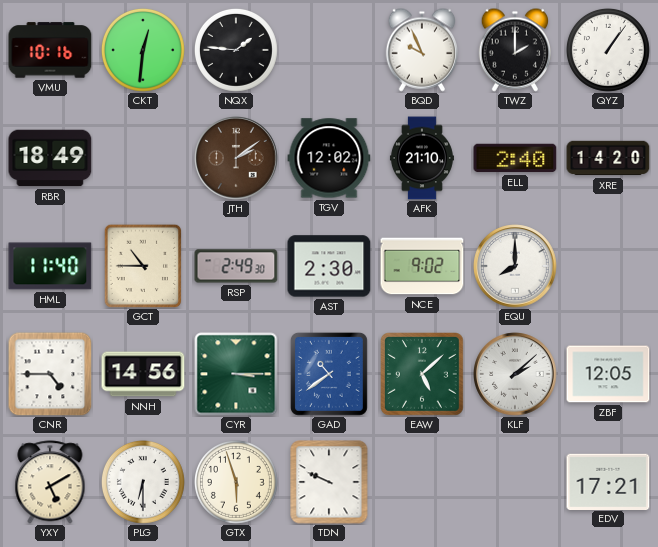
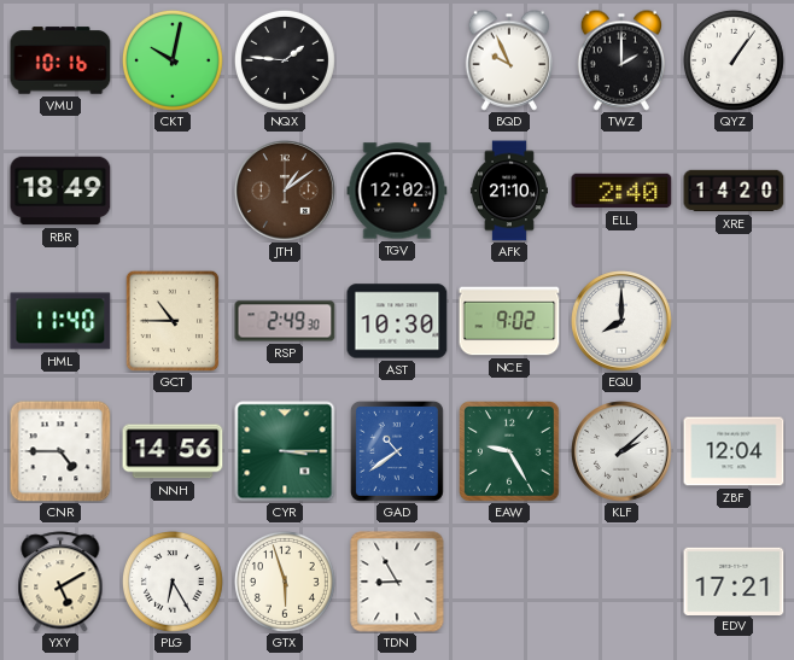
CKT: 12:31 -> 10:02
JTH: 2:09 -> 1:09
AST: 2:30 -> 10:30
EAW: 5:08 -> 9:25
ZBF: 12:05 -> 12:04
PLG: 6:30 -> 6:25
TDN: 9:49 -> 8:55
